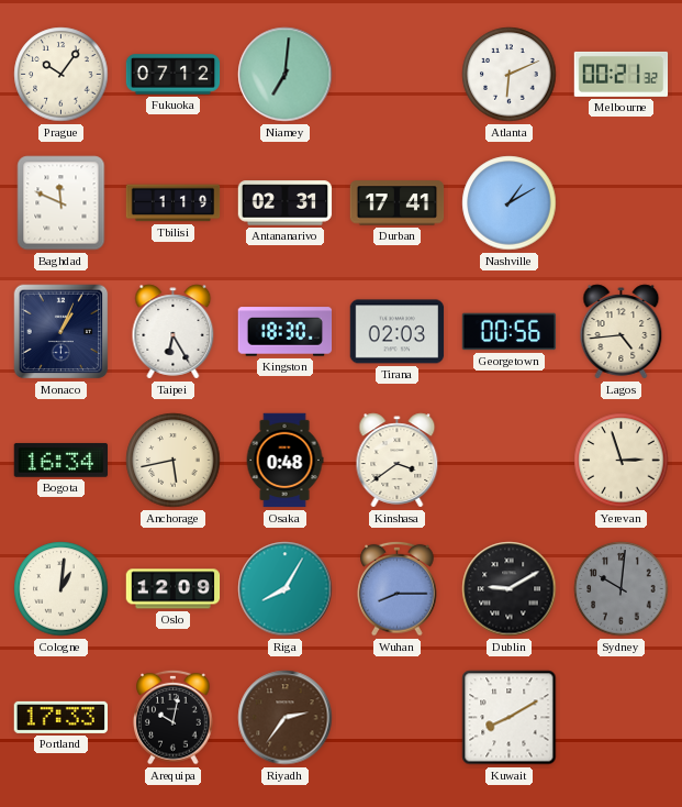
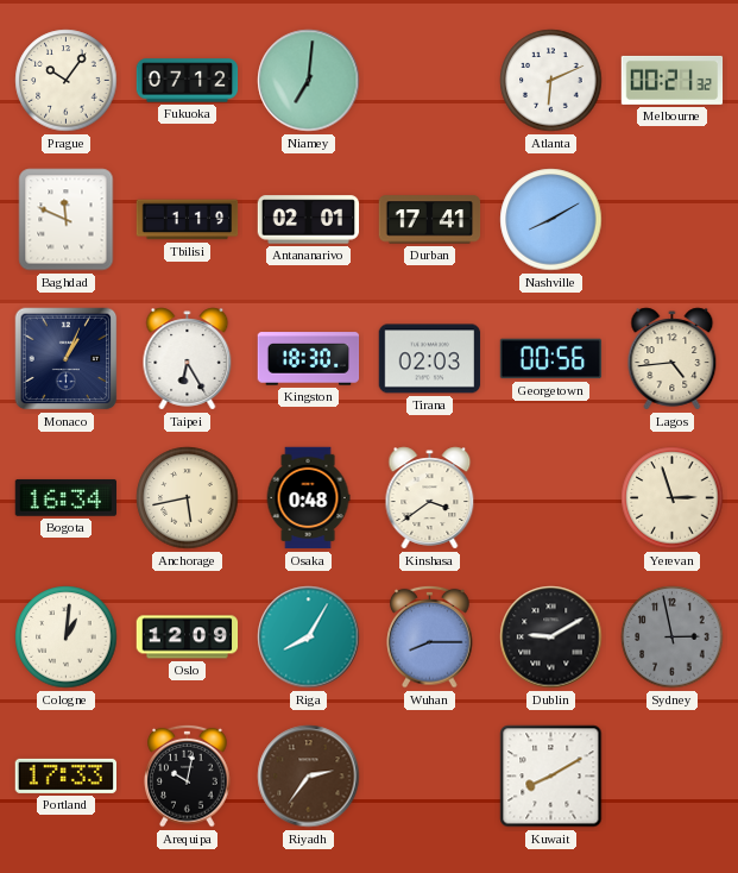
Antananarivo: 02:31 -> 02:01
Nashville: 1:10 -> 8:10
Sydney: 10:01 -> 2:58
